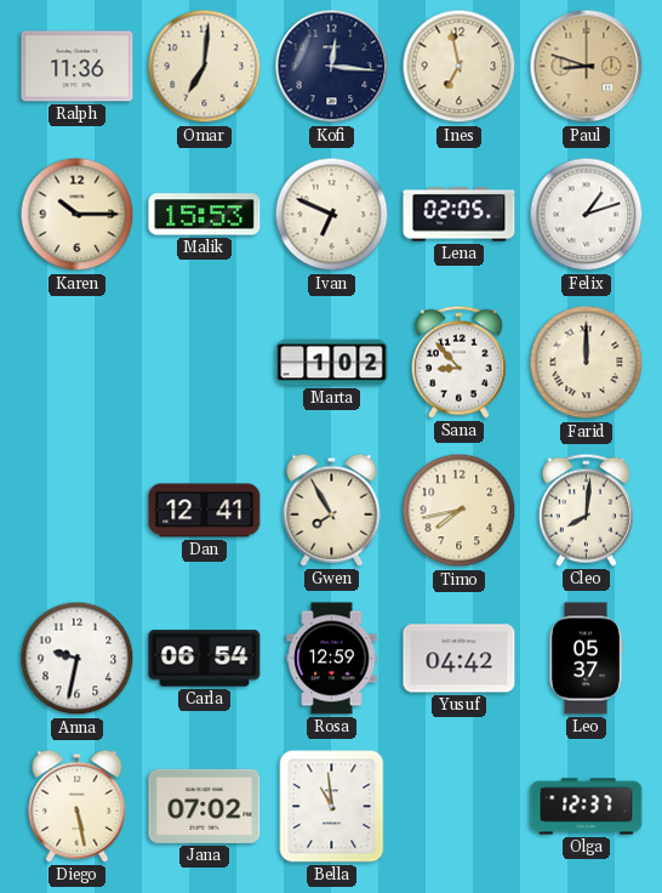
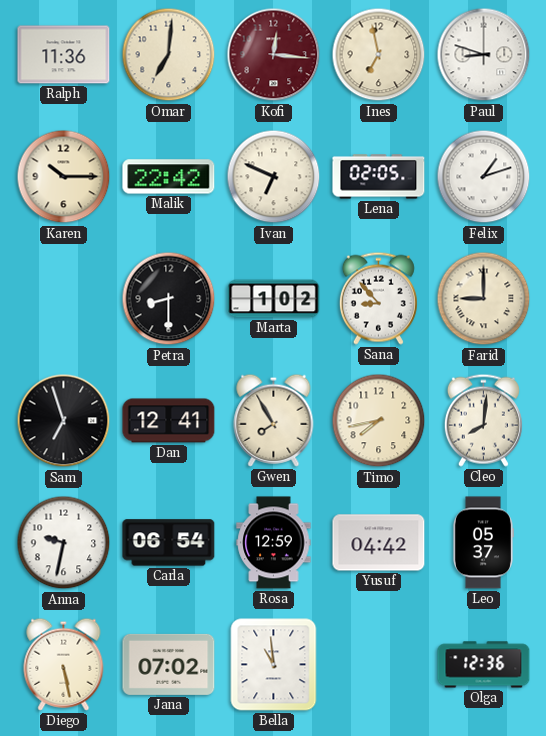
Kofi dial: navy -> burgundy
Paul dial: champagne -> white
Malik: 15:53 -> 22:42
Petra: none -> 8:30
Farid: 12:00 -> 9:00
Sam: none -> 6:57
Olga: 12:37 -> 12:36
